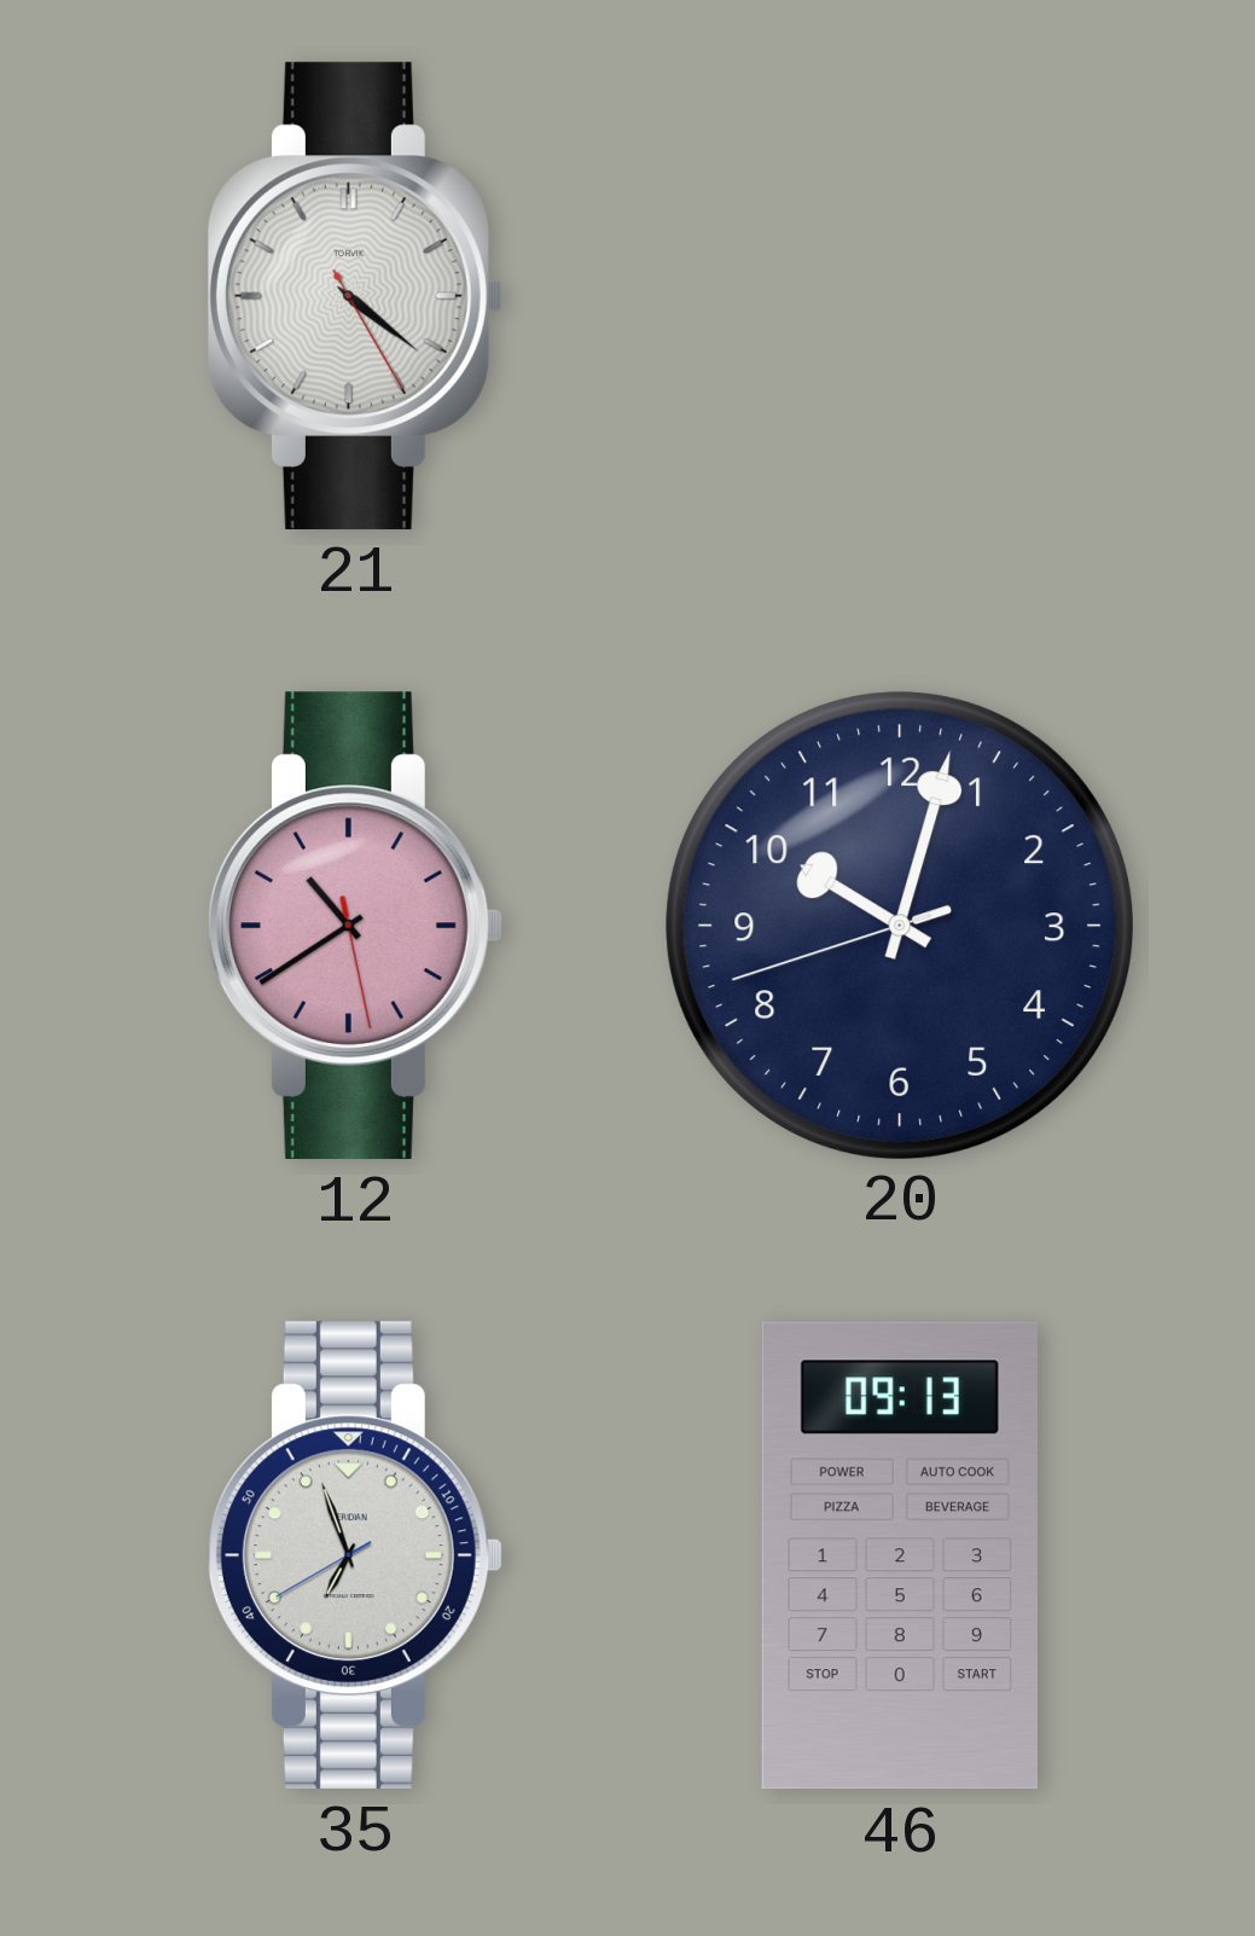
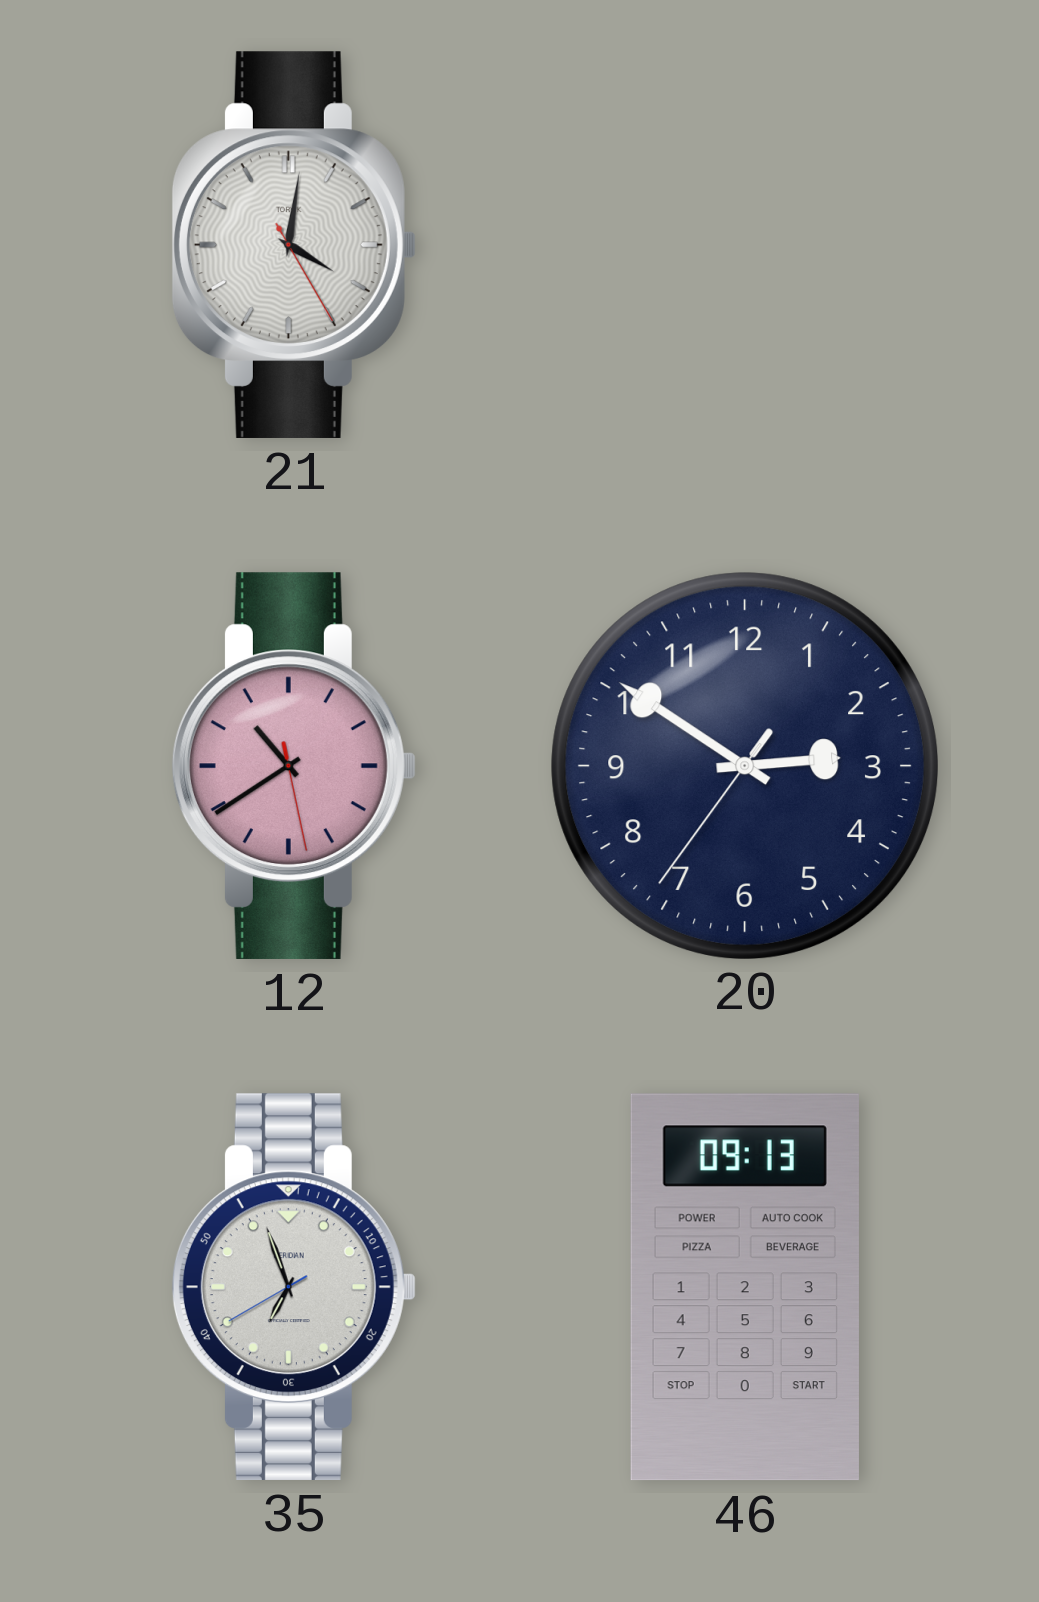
21: 4:21 -> 4:01
20: 10:02 -> 2:50
